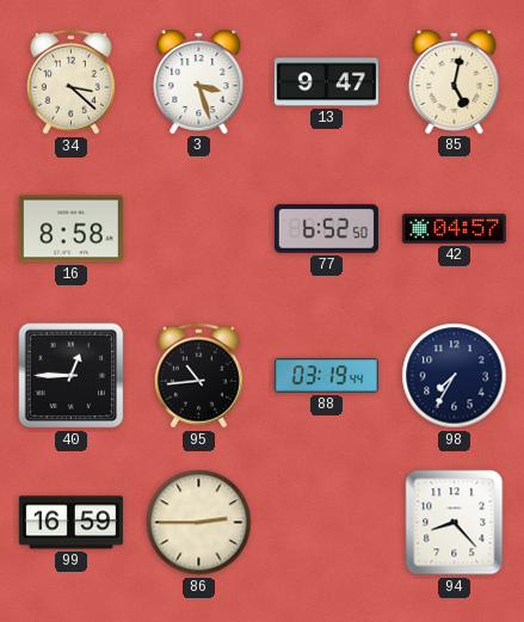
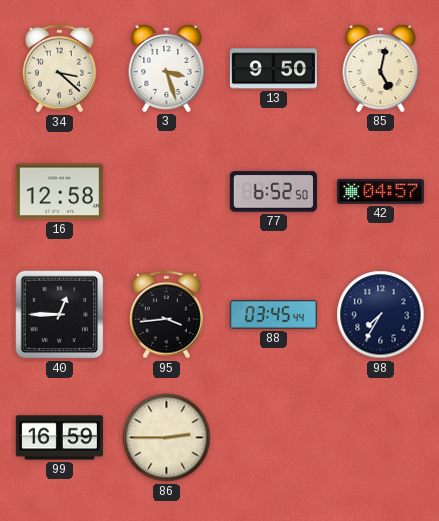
13: 9:47 -> 9:50
16: 8:58 -> 12:58
95: 10:44 -> 3:44
88: 03:19 -> 03:45
94: 8:23 -> none
